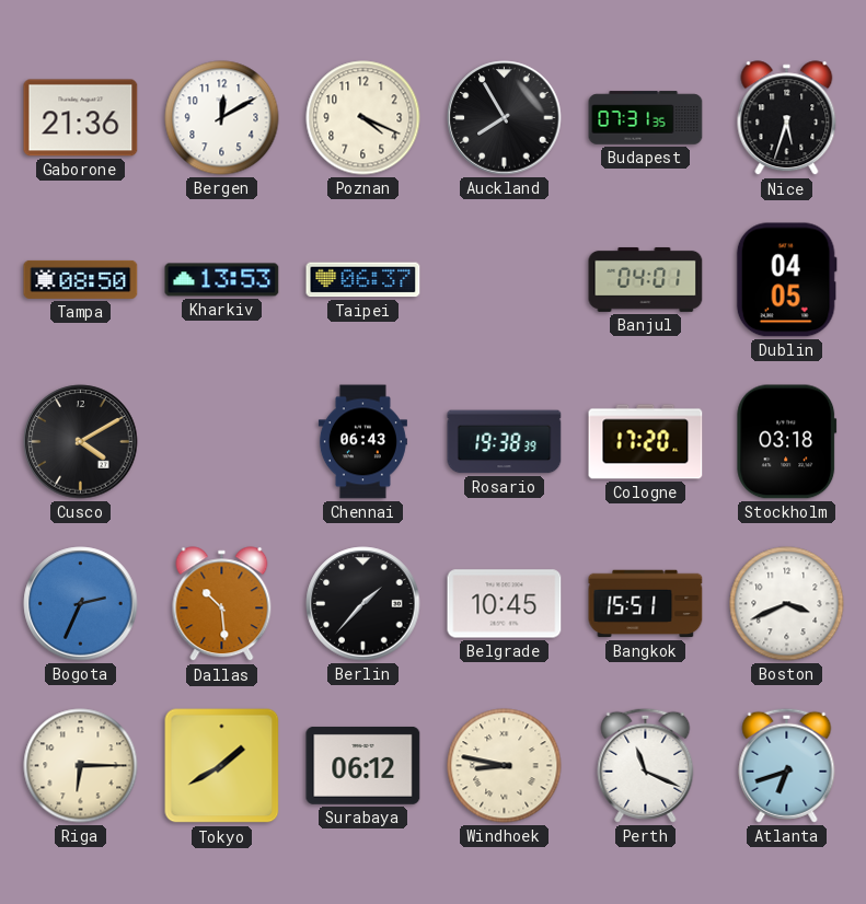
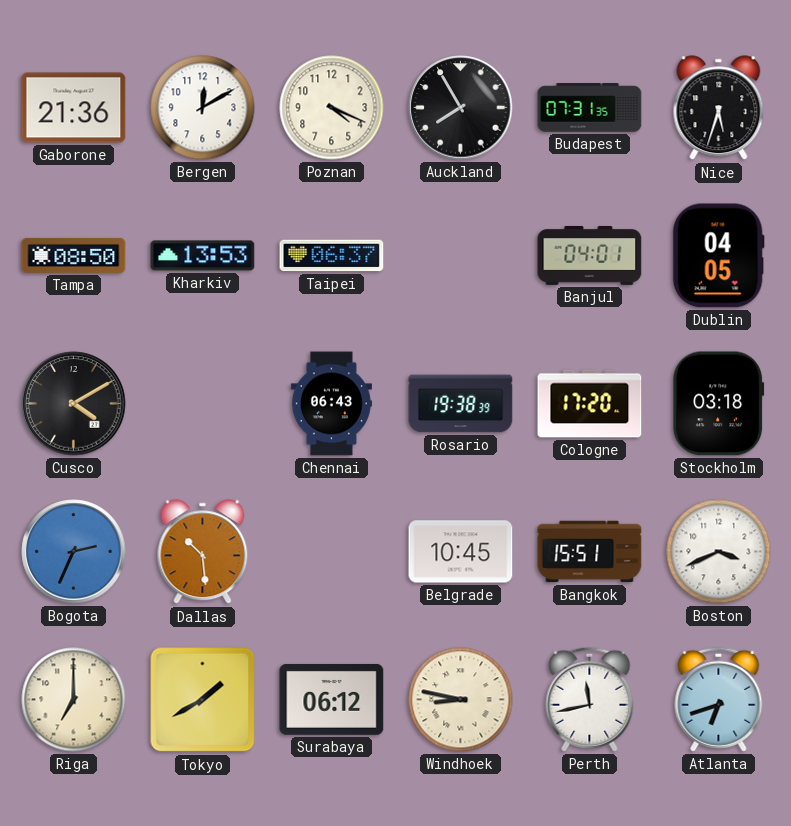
Berlin: 1:37 -> none
Riga: 6:15 -> 7:00
Perth: 11:19 -> 11:43
